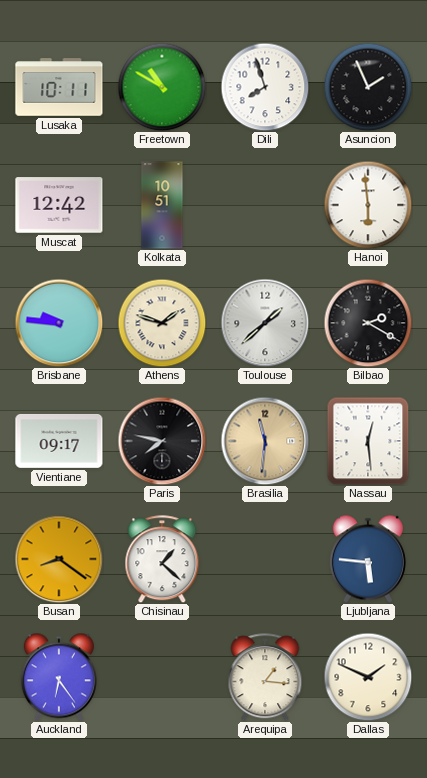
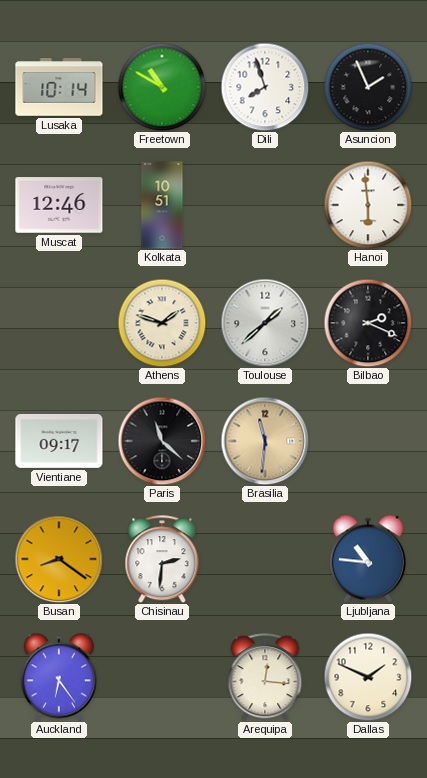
Lusaka: 10:11 -> 10:14
Muscat: 12:42 -> 12:46
Brisbane: 9:46 -> none
Bilbao: 2:20 -> 2:19
Paris: 7:47 -> 11:22
Nassau: 12:29 -> none
Chisinau: 1:22 -> 2:31
Ljubljana: 5:46 -> 10:46
Arequipa: 1:16 -> 12:16
